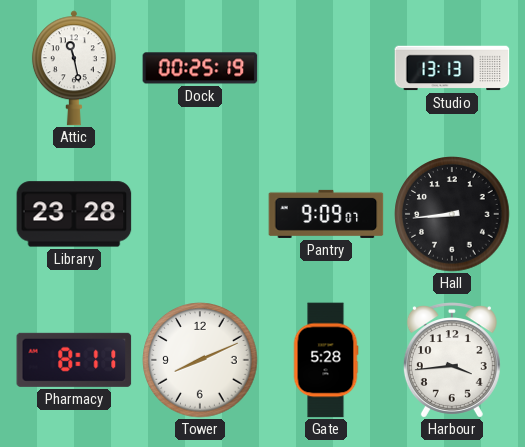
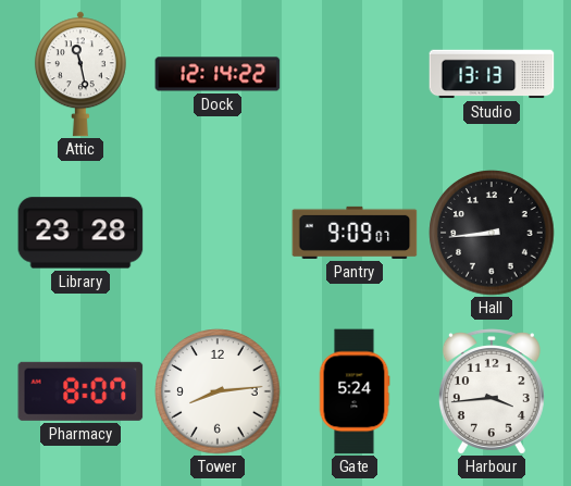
Dock: 00:25 -> 12:14
Pharmacy: 8:11 -> 8:07
Tower: 8:11 -> 8:14
Gate: 5:28 -> 5:24
